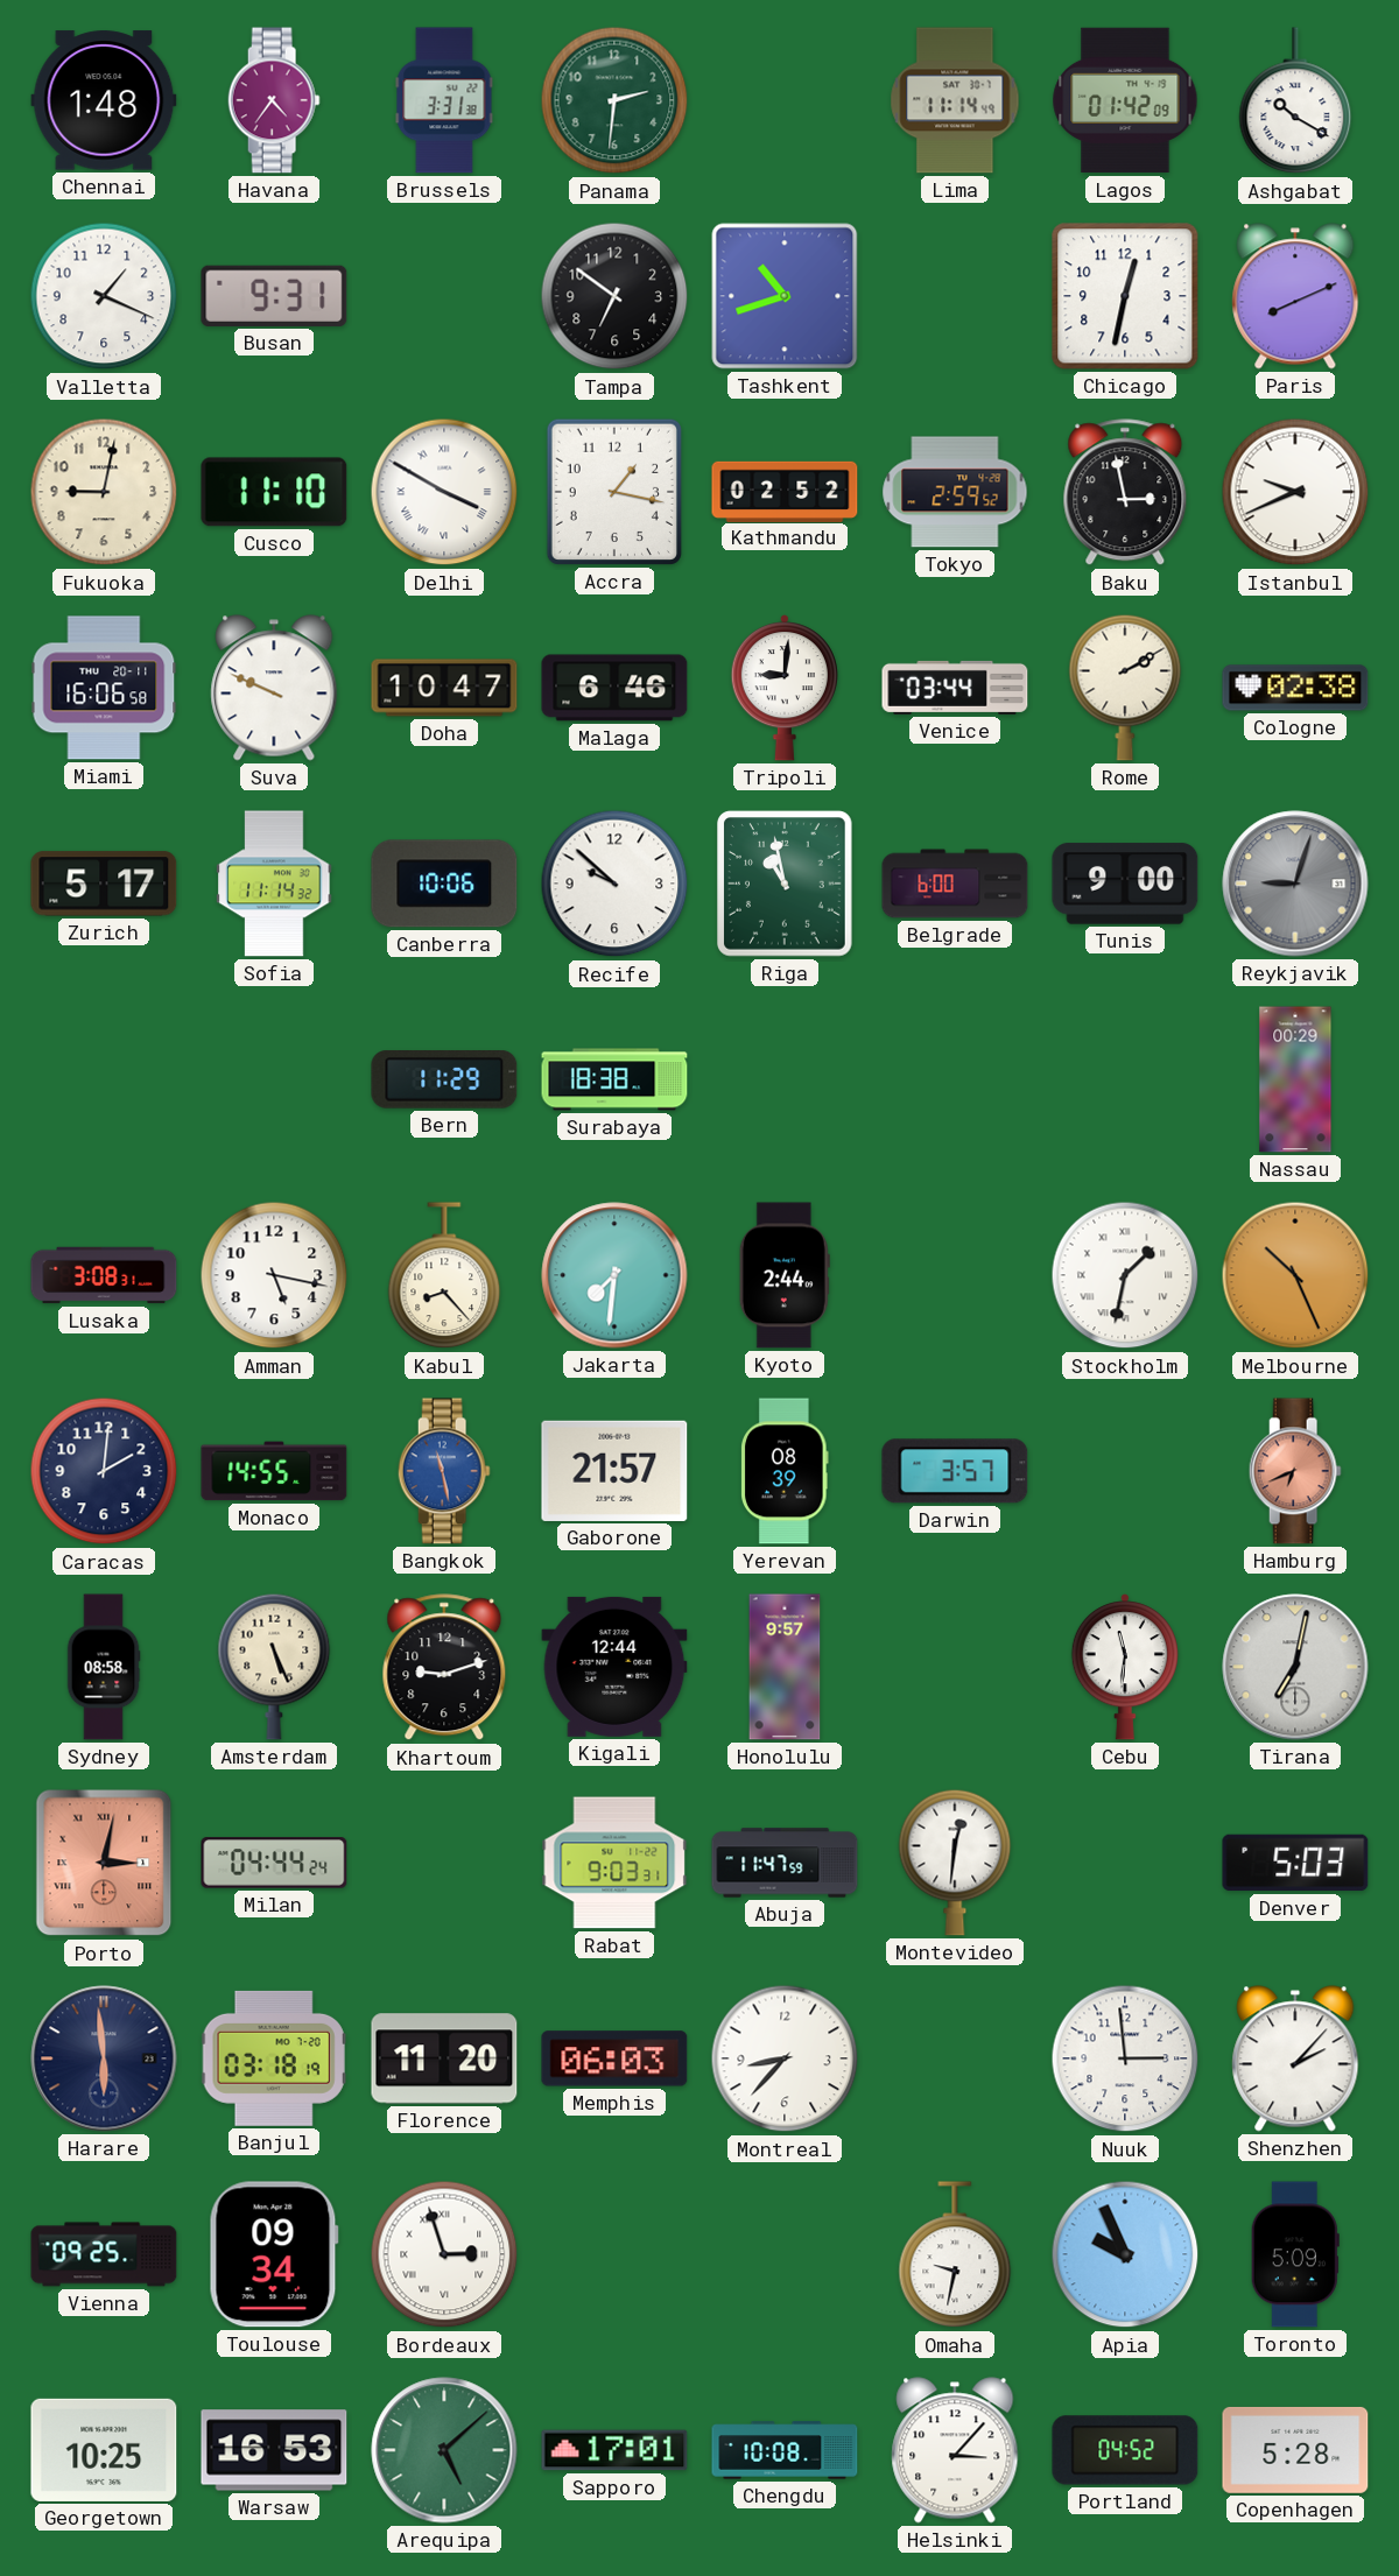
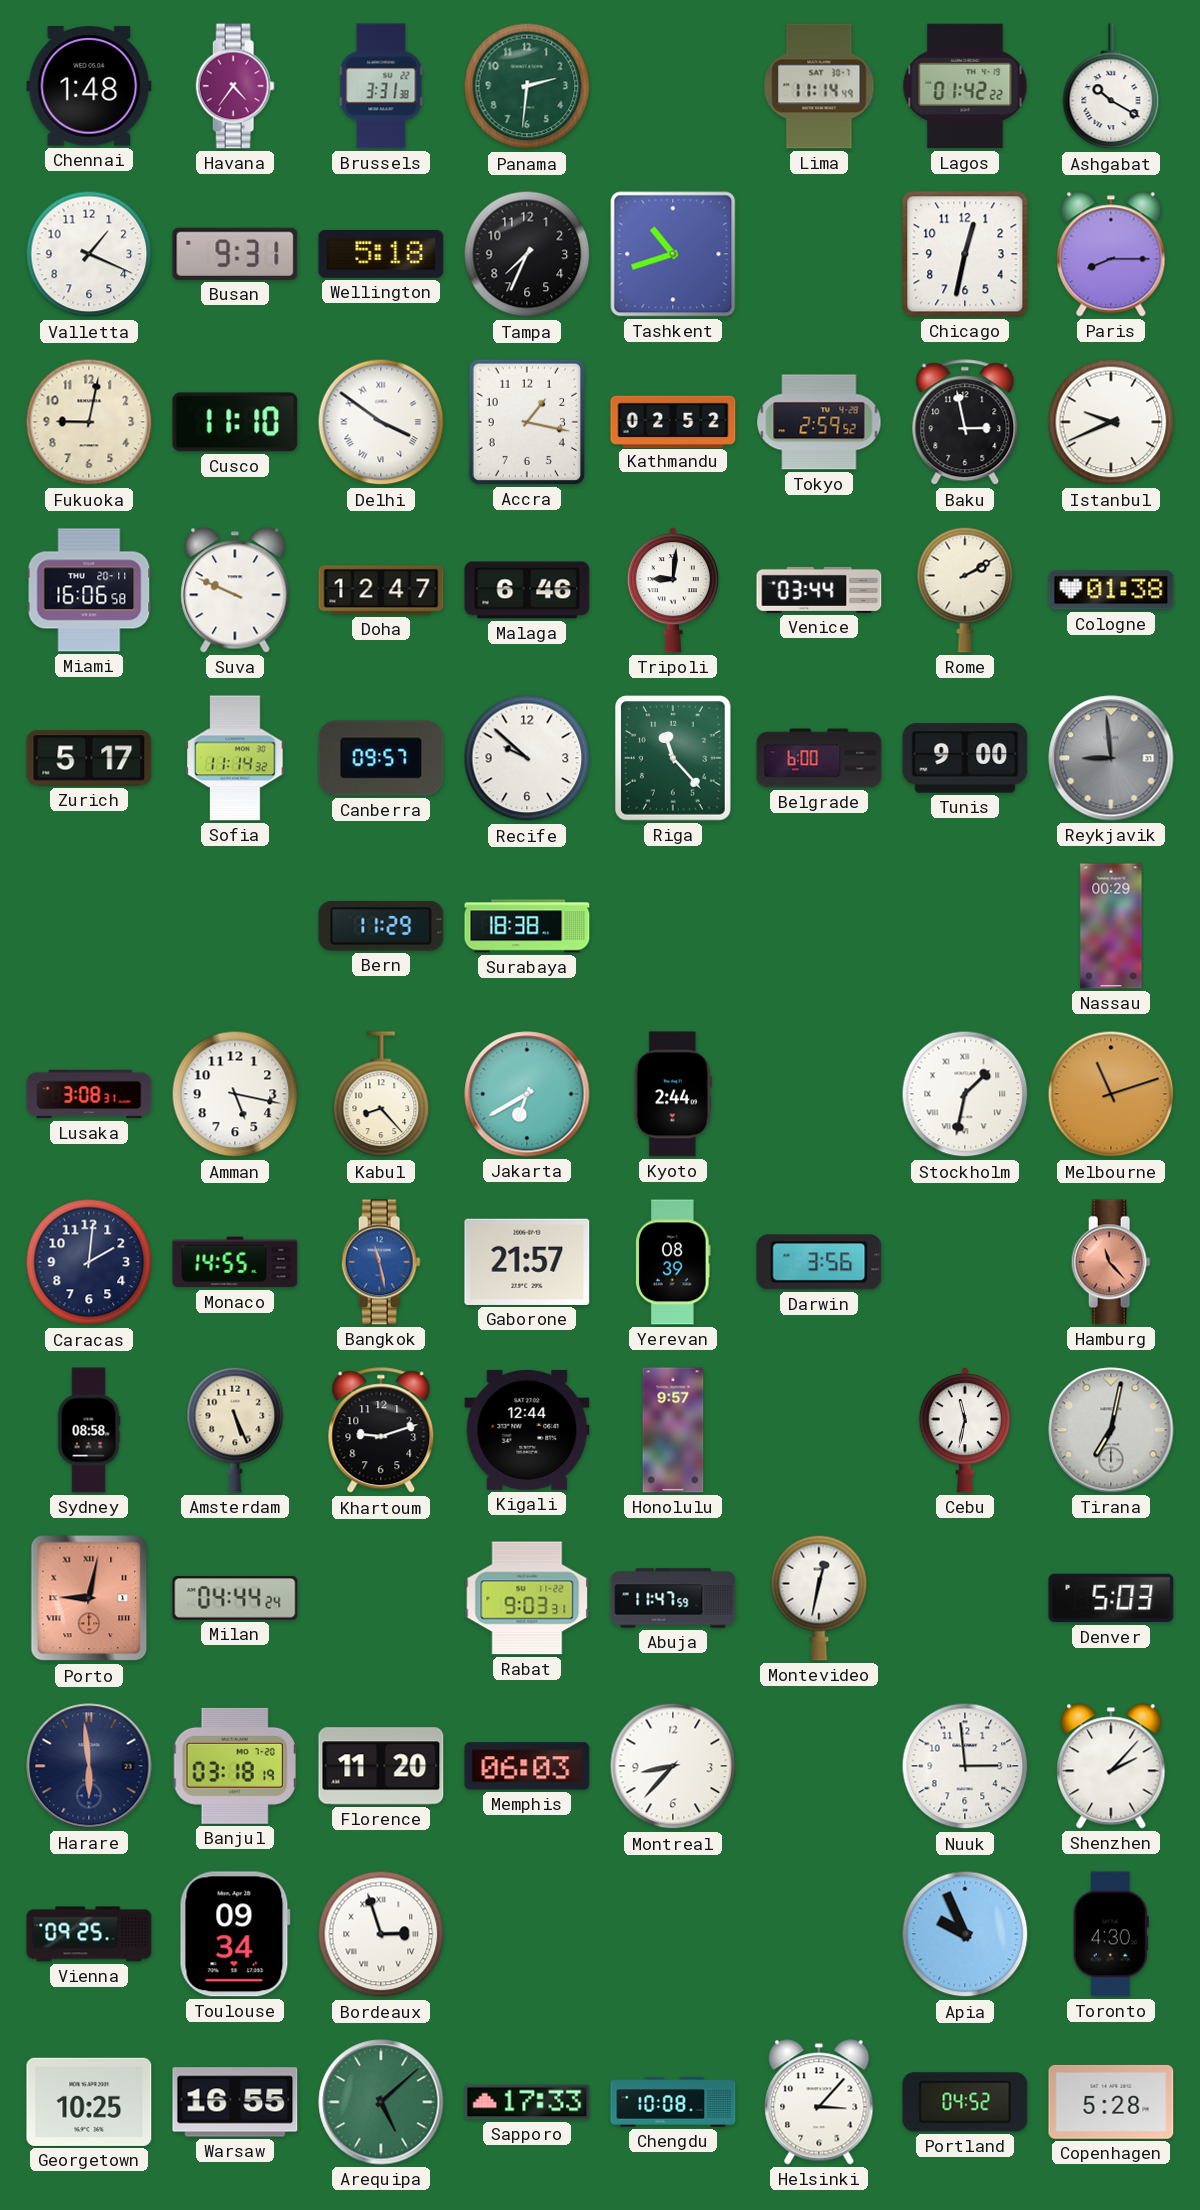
Lagos: 01:42:09 -> 01:42:22
Wellington: none -> 5:18
Tampa: 6:51 -> 7:34
Paris: 8:11 -> 8:15
Delhi: 3:50 -> 3:51
Doha: 10:47 -> 12:47
Cologne: 02:38 -> 01:38
Canberra: 10:06 -> 09:57
Riga: 10:58 -> 11:23
Reykjavik: 9:03 -> 8:59
Jakarta: 7:31 -> 6:40
Melbourne: 10:26 -> 11:12
Darwin: 3:57 -> 3:56
Hamburg: 6:41 -> 11:23
Cebu: 11:31 -> 11:32
Porto: 3:02 -> 9:02
Montevideo: 12:31 -> 12:32
Omaha: 9:32 -> none
Toronto: 5:09 -> 4:30
Warsaw: 16:53 -> 16:55
Sapporo: 17:01 -> 17:33
